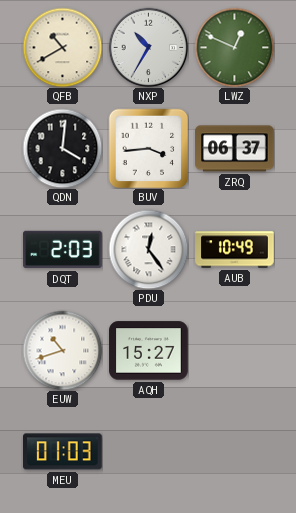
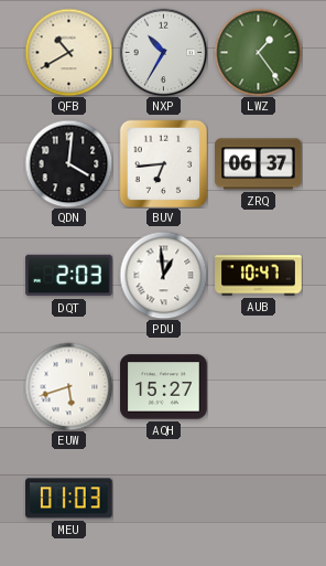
LWZ: 12:49 -> 1:24
BUV: 3:44 -> 6:44
PDU: 12:24 -> 12:59
AUB: 10:49 -> 10:47
EUW: 10:42 -> 5:42
